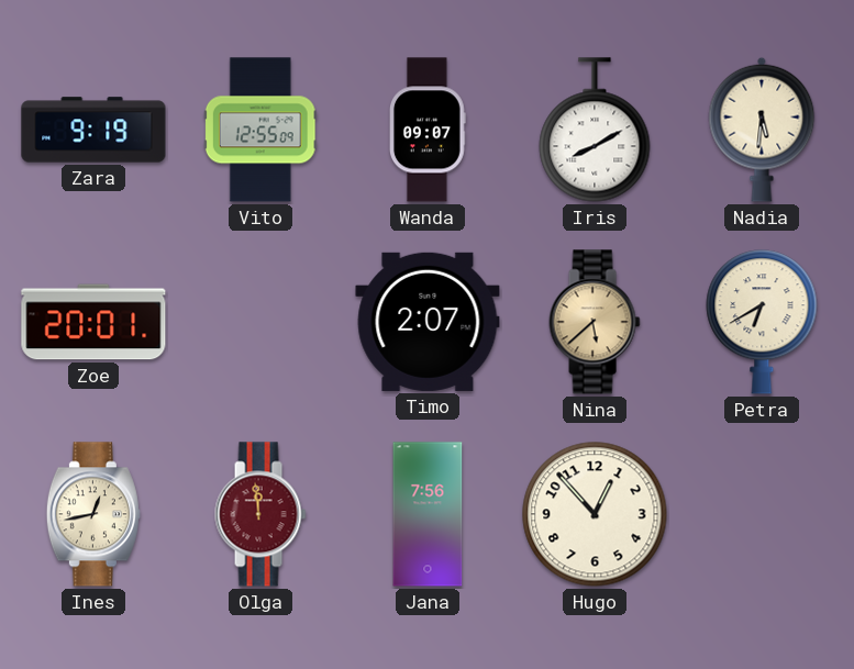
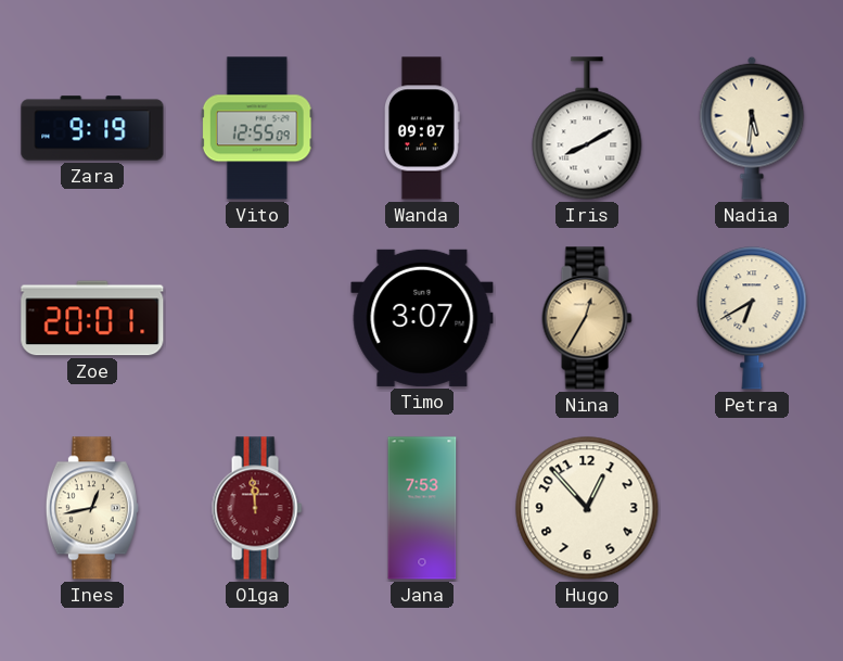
Timo: 2:07 -> 3:07
Nina: 5:38 -> 12:35
Jana: 7:56 -> 7:53
